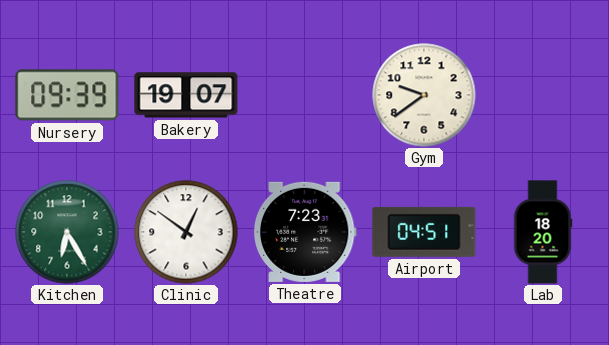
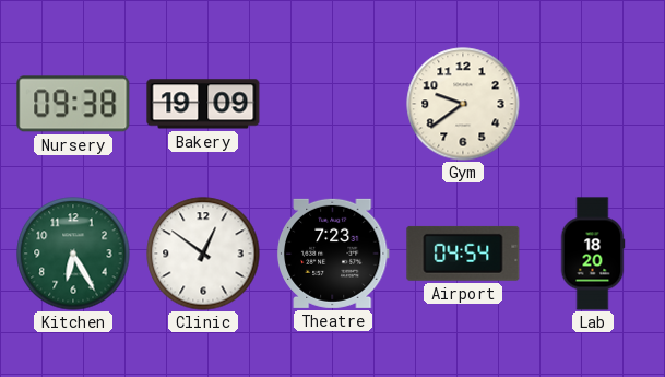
Nursery: 09:39 -> 09:38
Bakery: 19:07 -> 19:09
Airport: 04:51 -> 04:54
